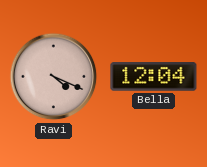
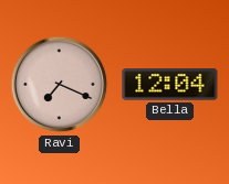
Ravi: 4:19 -> 7:19
